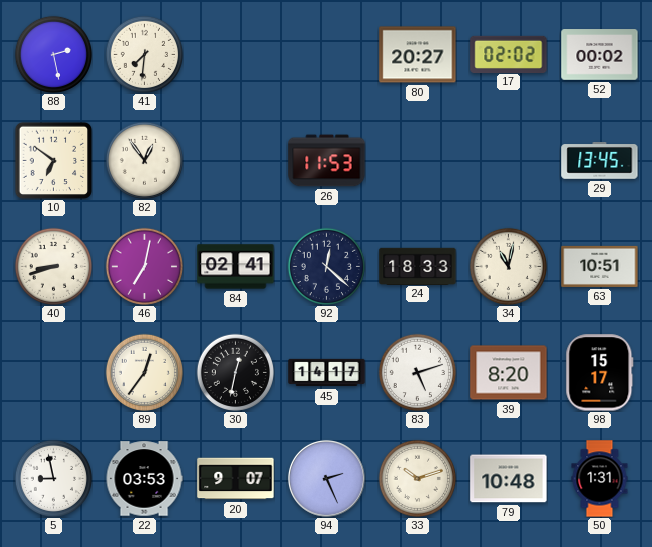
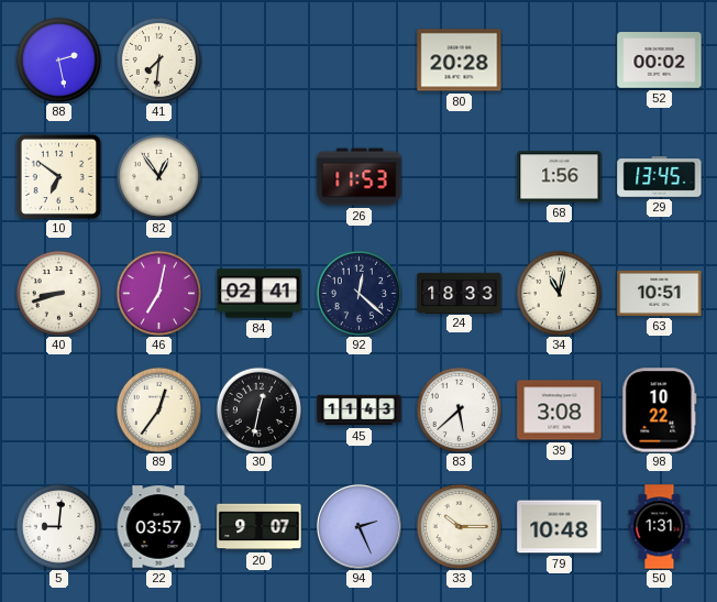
80: 20:27 -> 20:28
17: 02:02 -> none
68: none -> 1:56
45: 14:17 -> 11:43
83: 5:12 -> 5:38
39: 8:20 -> 3:08
98: 15:17 -> 10:22
5: 8:58 -> 9:01
22: 03:53 -> 03:57
33: 10:12 -> 10:15
